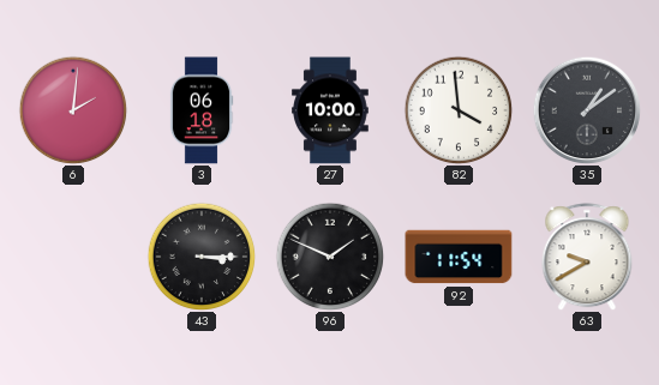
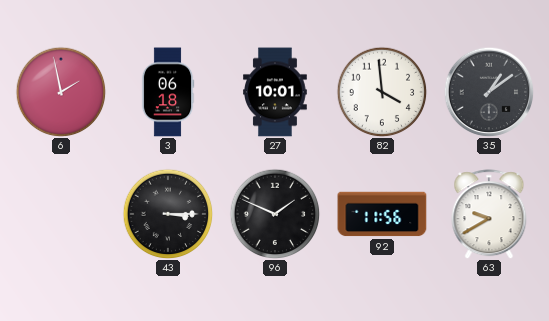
6: 2:01 -> 1:58
27: 10:00 -> 10:01
92: 11:54 -> 11:56
